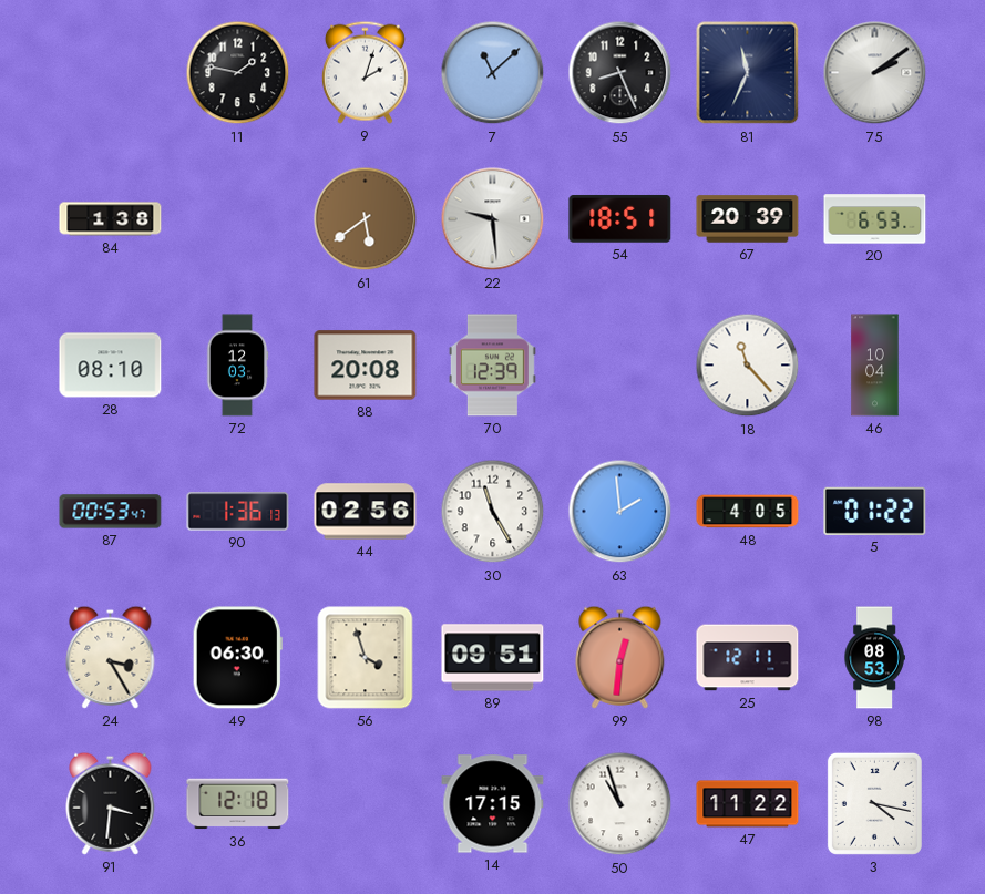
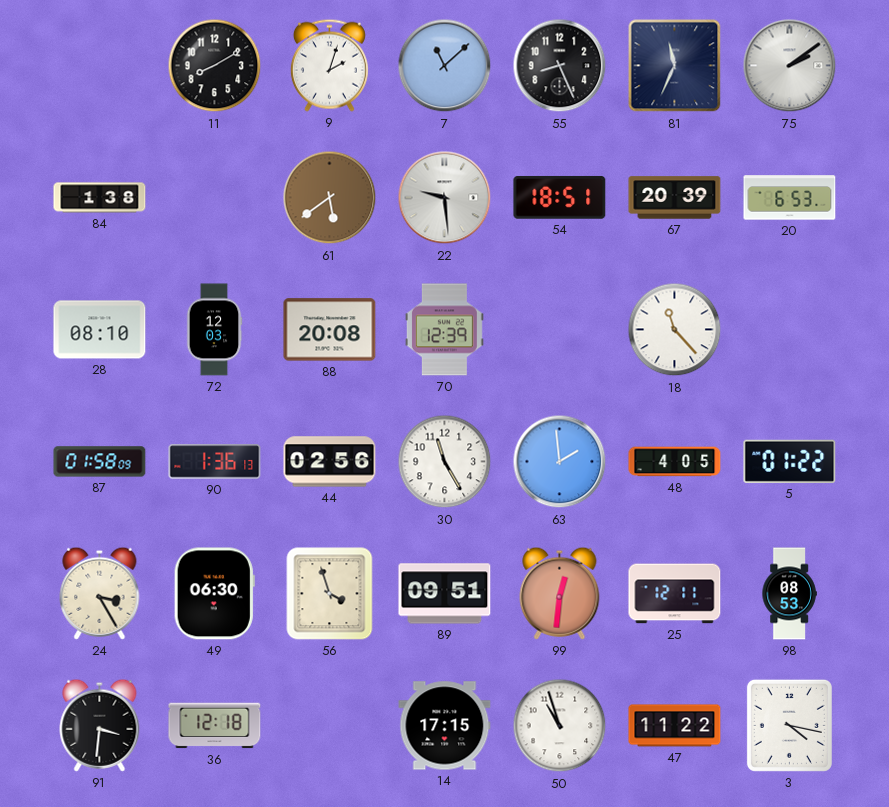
11: 1:47 -> 8:10
46: 10:04 -> none
87: 00:53 -> 01:58
